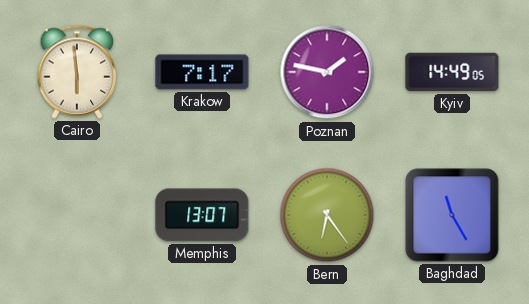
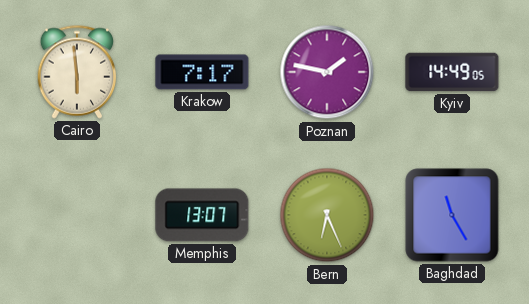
Bern: 6:24 -> 6:26
